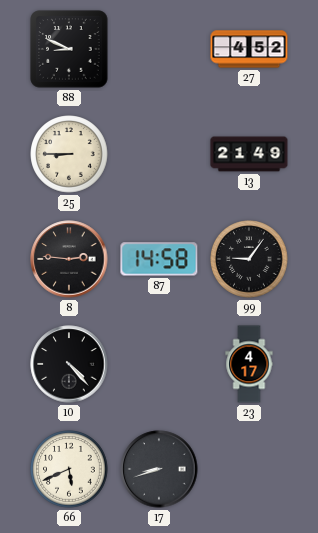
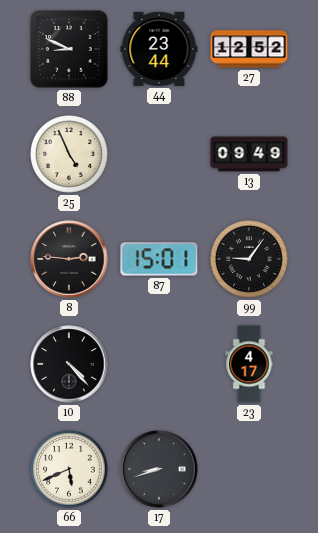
44: none -> 23:44
27: 4:52 -> 12:52
25: 8:45 -> 4:56
13: 21:49 -> 09:49
87: 14:58 -> 15:01
